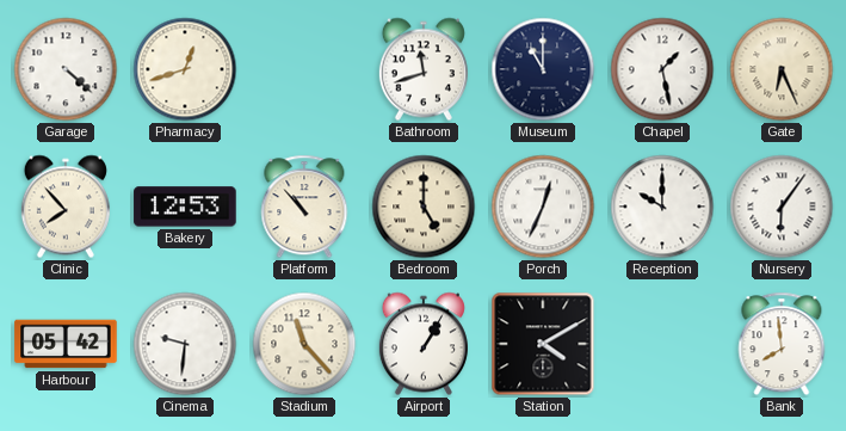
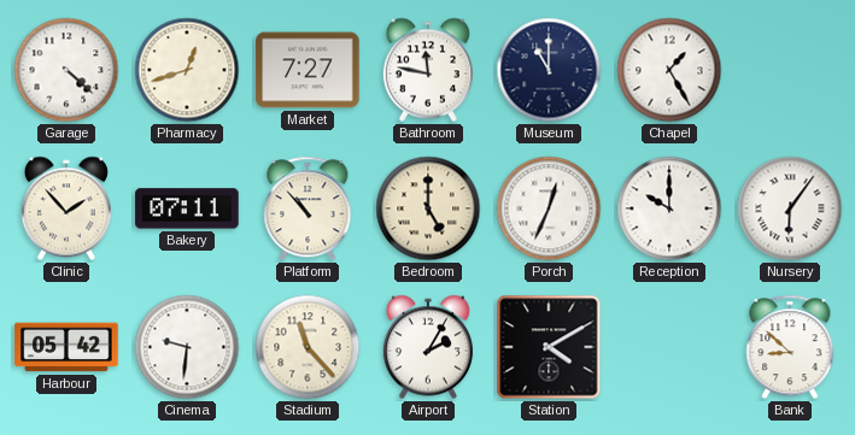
Market: none -> 7:27
Bathroom: 11:42 -> 11:47
Chapel: 1:28 -> 1:25
Gate: 6:26 -> none
Clinic: 7:53 -> 1:53
Bakery: 12:53 -> 07:11
Airport: 1:05 -> 2:05
Bank: 7:59 -> 8:52
